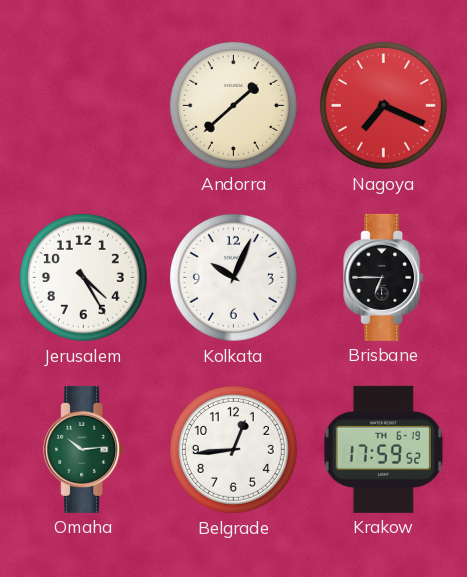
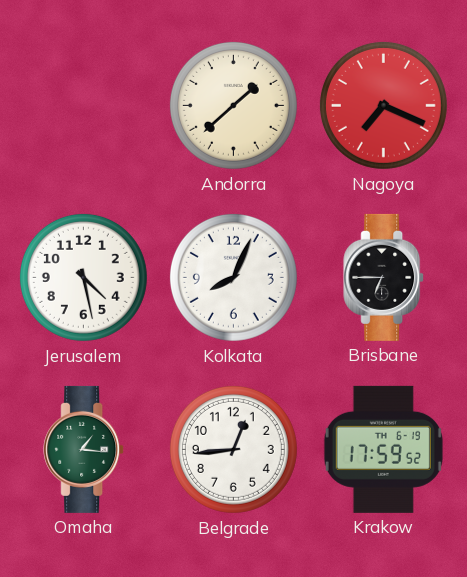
Jerusalem: 4:25 -> 4:28
Kolkata: 10:04 -> 8:04
Omaha: 10:14 -> 1:16
